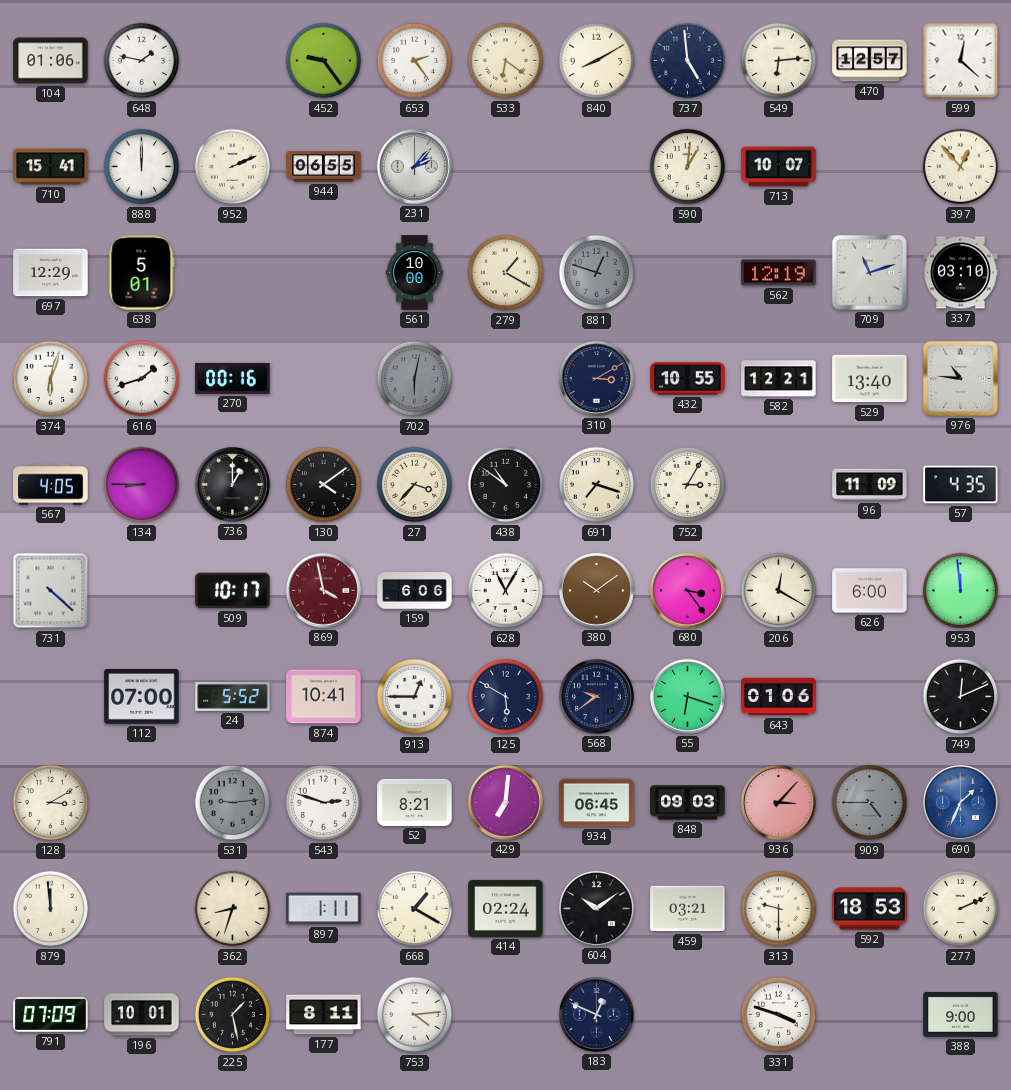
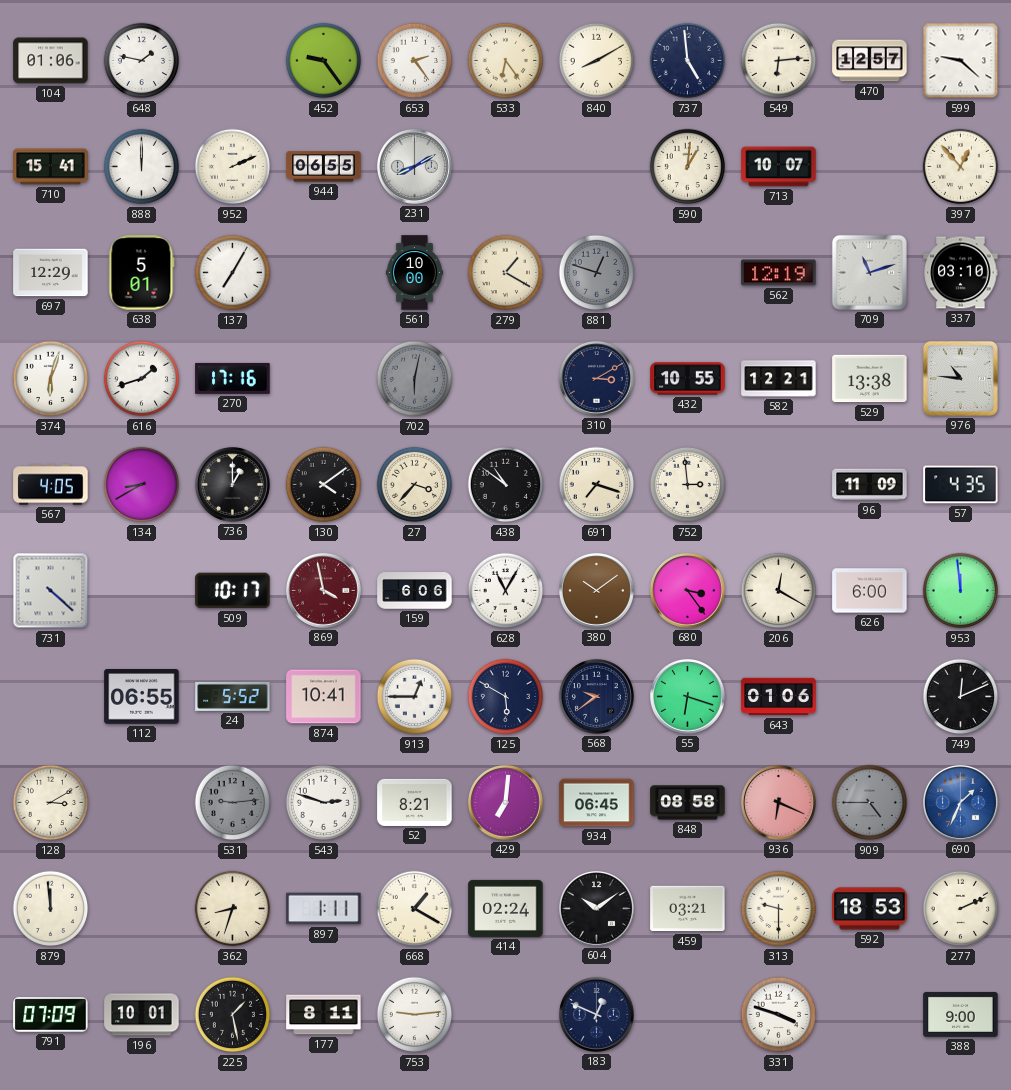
533: 6:21 -> 6:24
599: 12:22 -> 9:22
231: 2:07 -> 8:10
137: none -> 7:05
270: 00:16 -> 17:16
529: 13:40 -> 13:38
134: 8:45 -> 8:40
752: 3:05 -> 2:59
112: 07:00 -> 06:55
848: 09:03 -> 08:58
936: 3:07 -> 6:19
753: 4:14 -> 9:14
